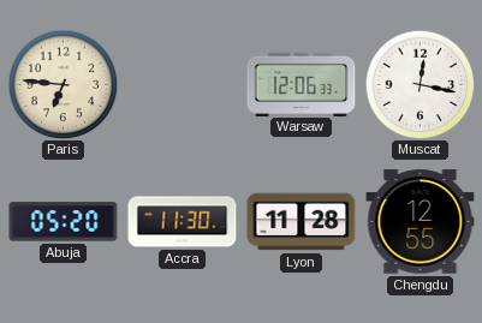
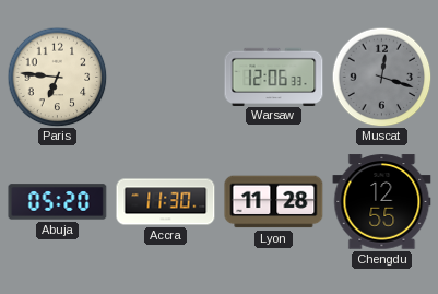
Muscat: 12:17 -> 12:18
Muscat dial: white -> grey
